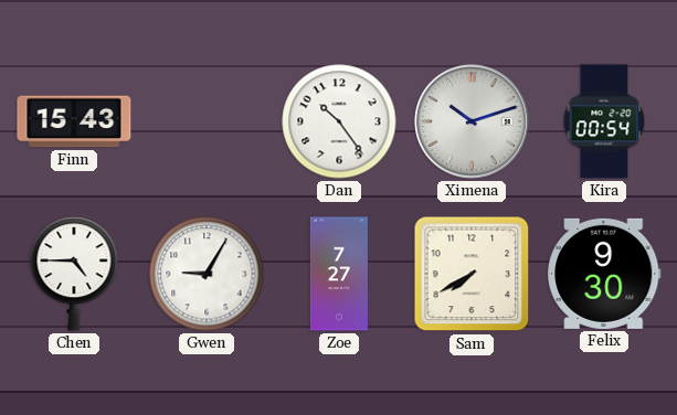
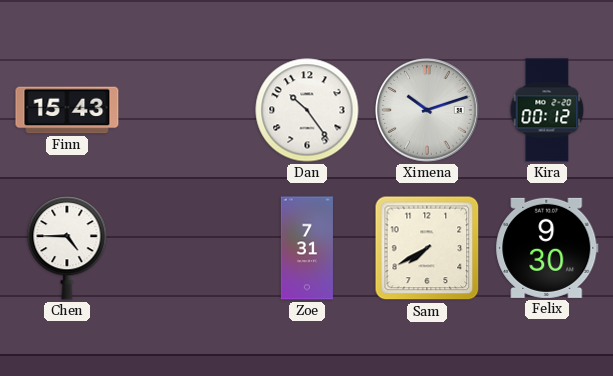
Kira: 00:54 -> 00:12
Gwen: 9:05 -> none
Zoe: 7:27 -> 7:31
